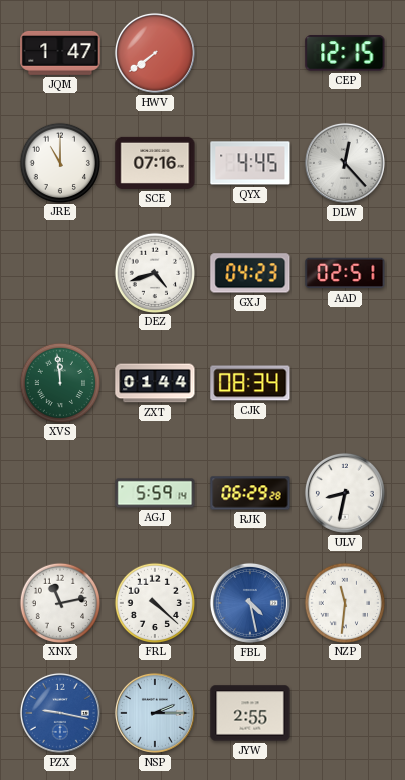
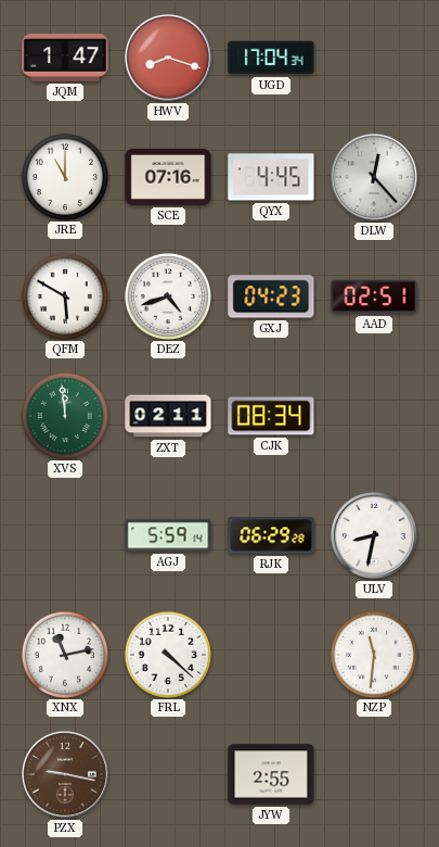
HWV: 7:39 -> 8:18
UGD: none -> 17:04
CEP: 12:15 -> none
QFM: none -> 5:50
ZXT: 01:44 -> 02:11
FBL: 4:28 -> none
PZX dial: blue -> brown
NSP: 2:15 -> none
